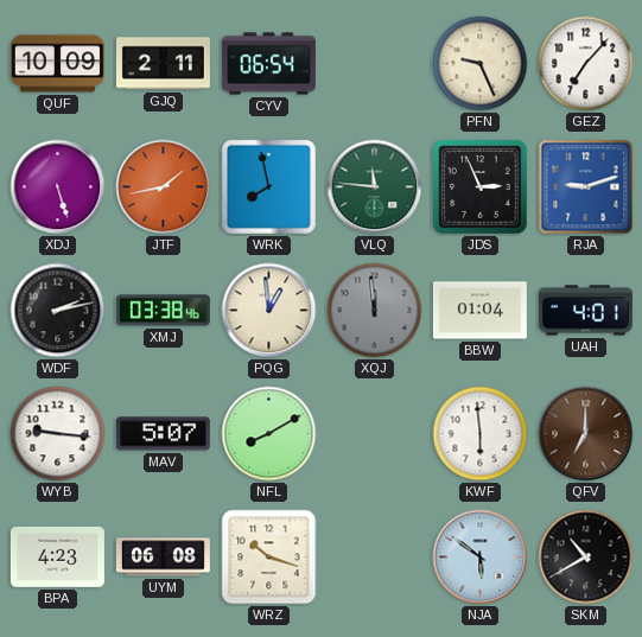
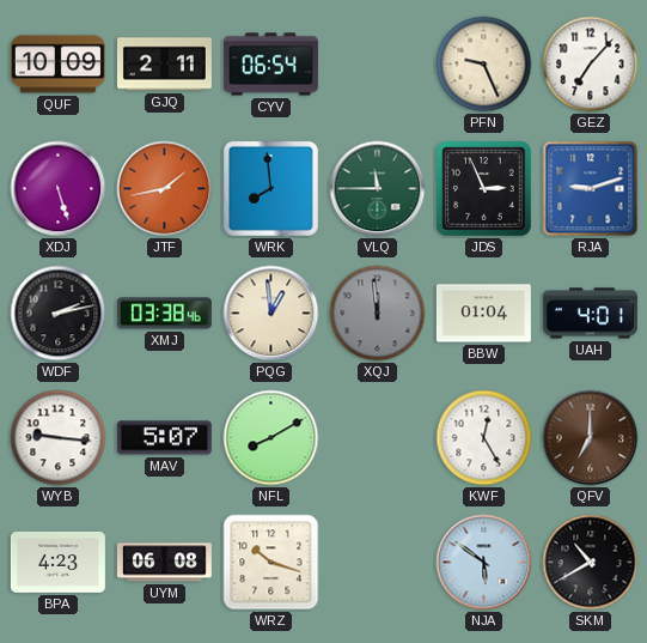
WRK: 7:58 -> 7:59
VLQ: 11:46 -> 11:45
KWF: 5:59 -> 12:25
